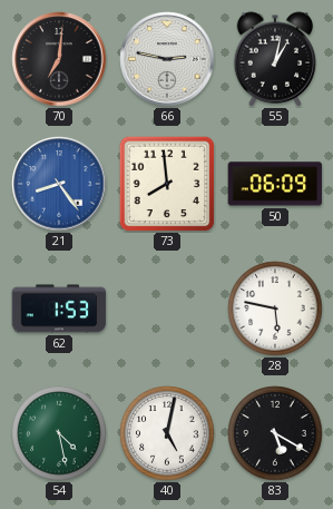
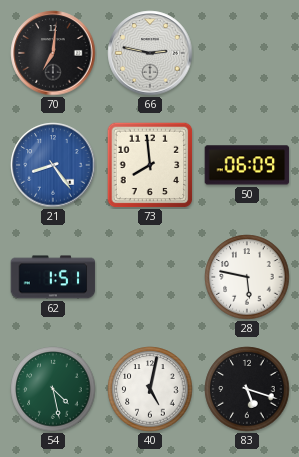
55: 1:02 -> none
62: 1:53 -> 1:51
83: 5:20 -> 5:18
